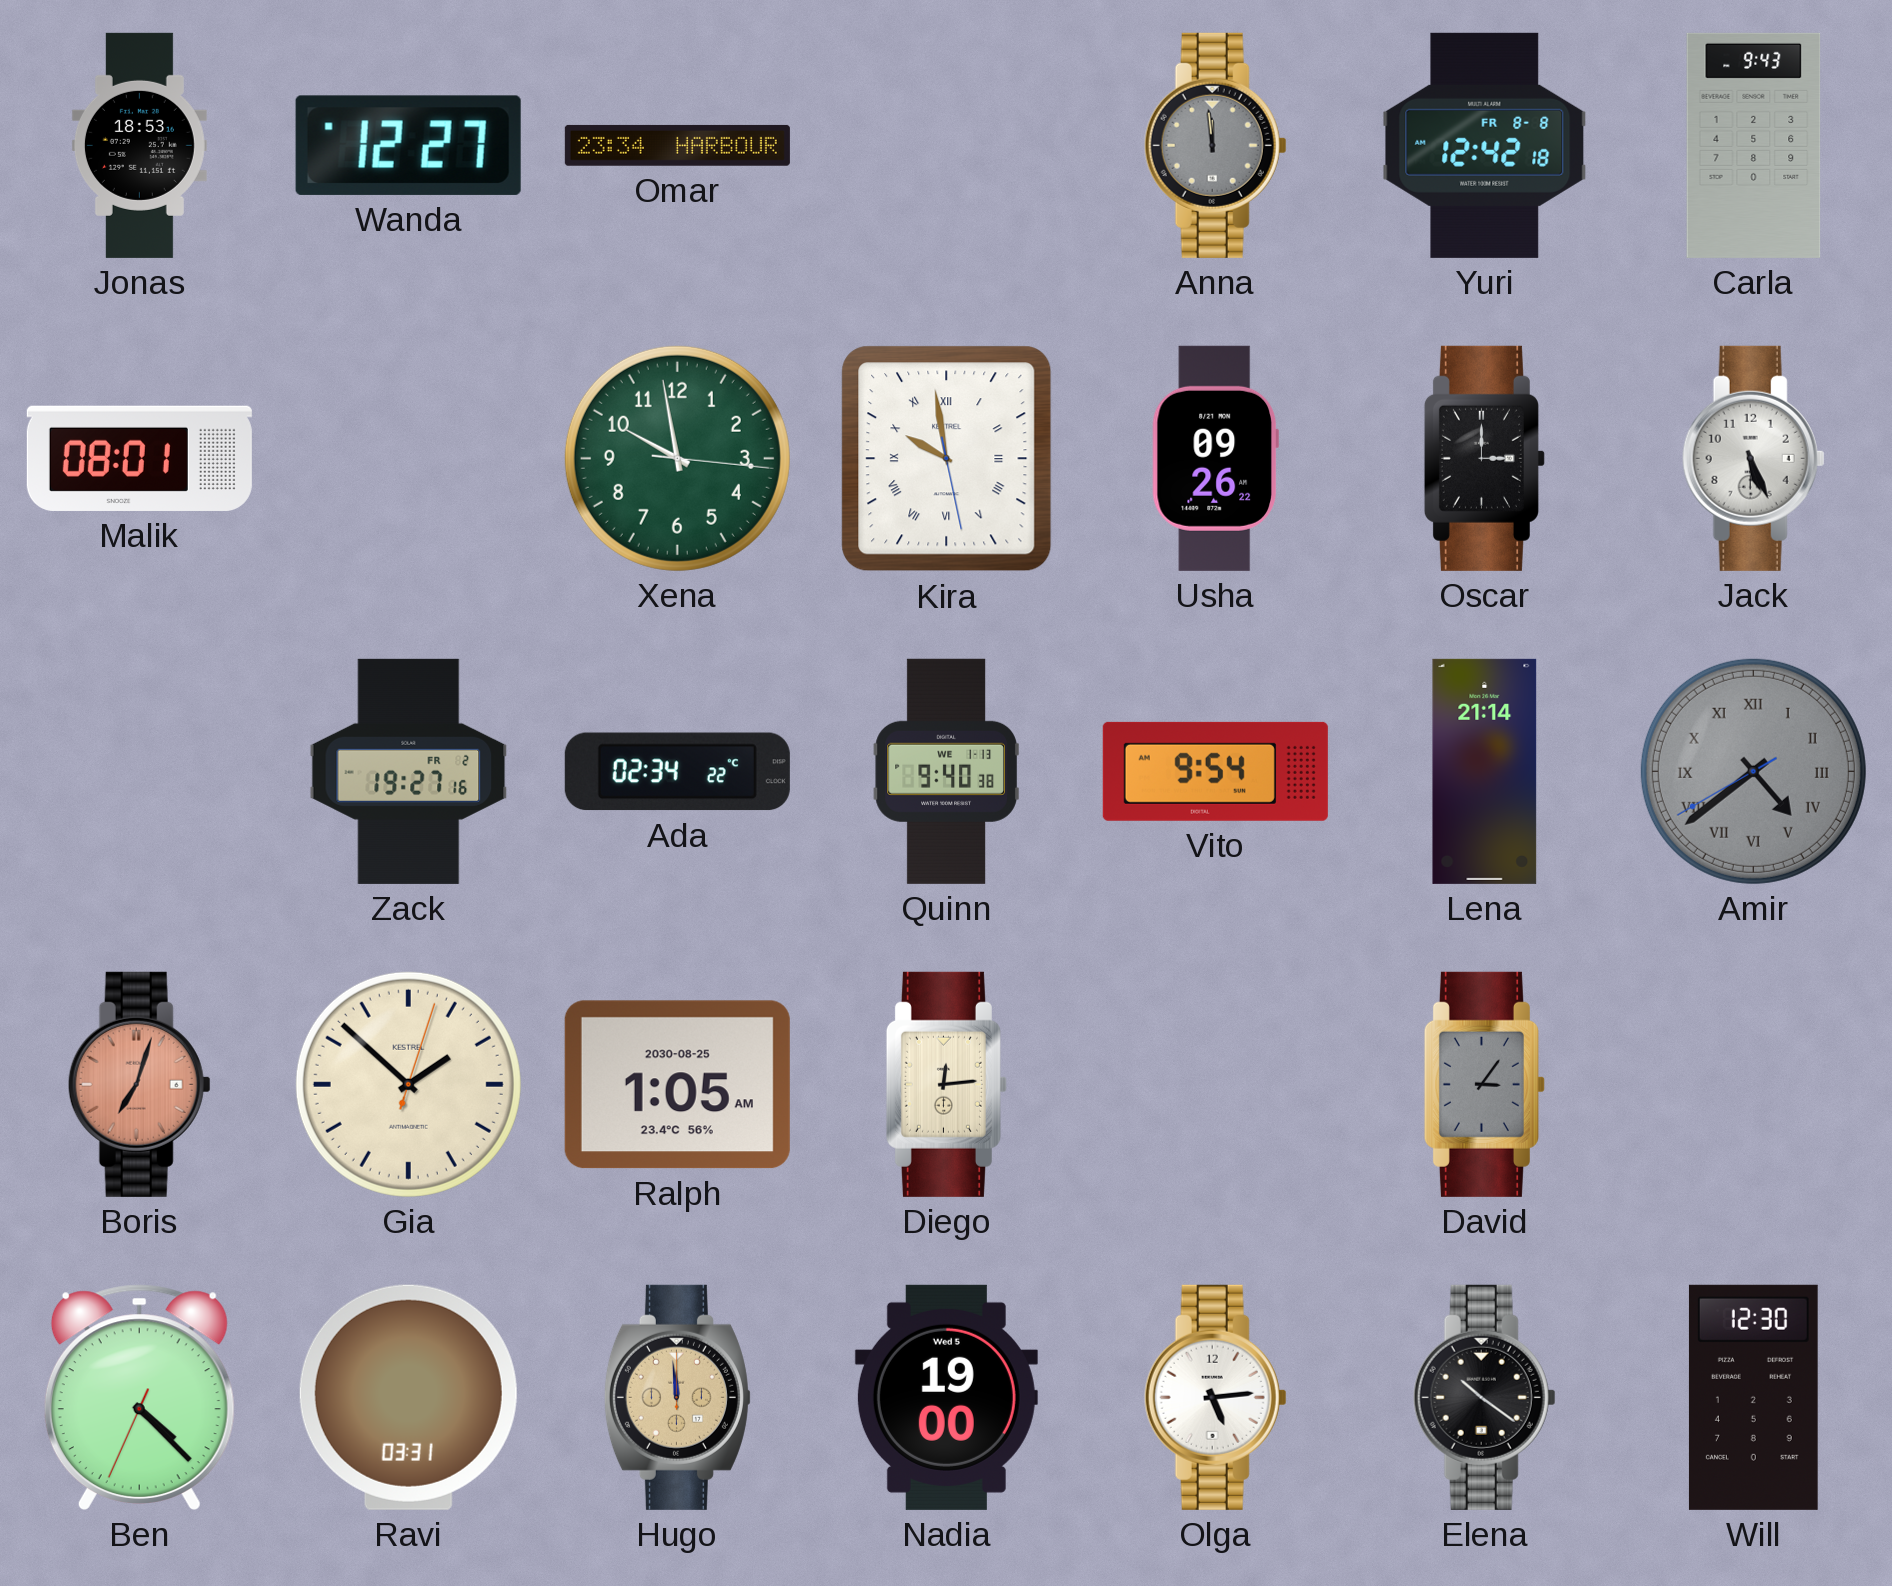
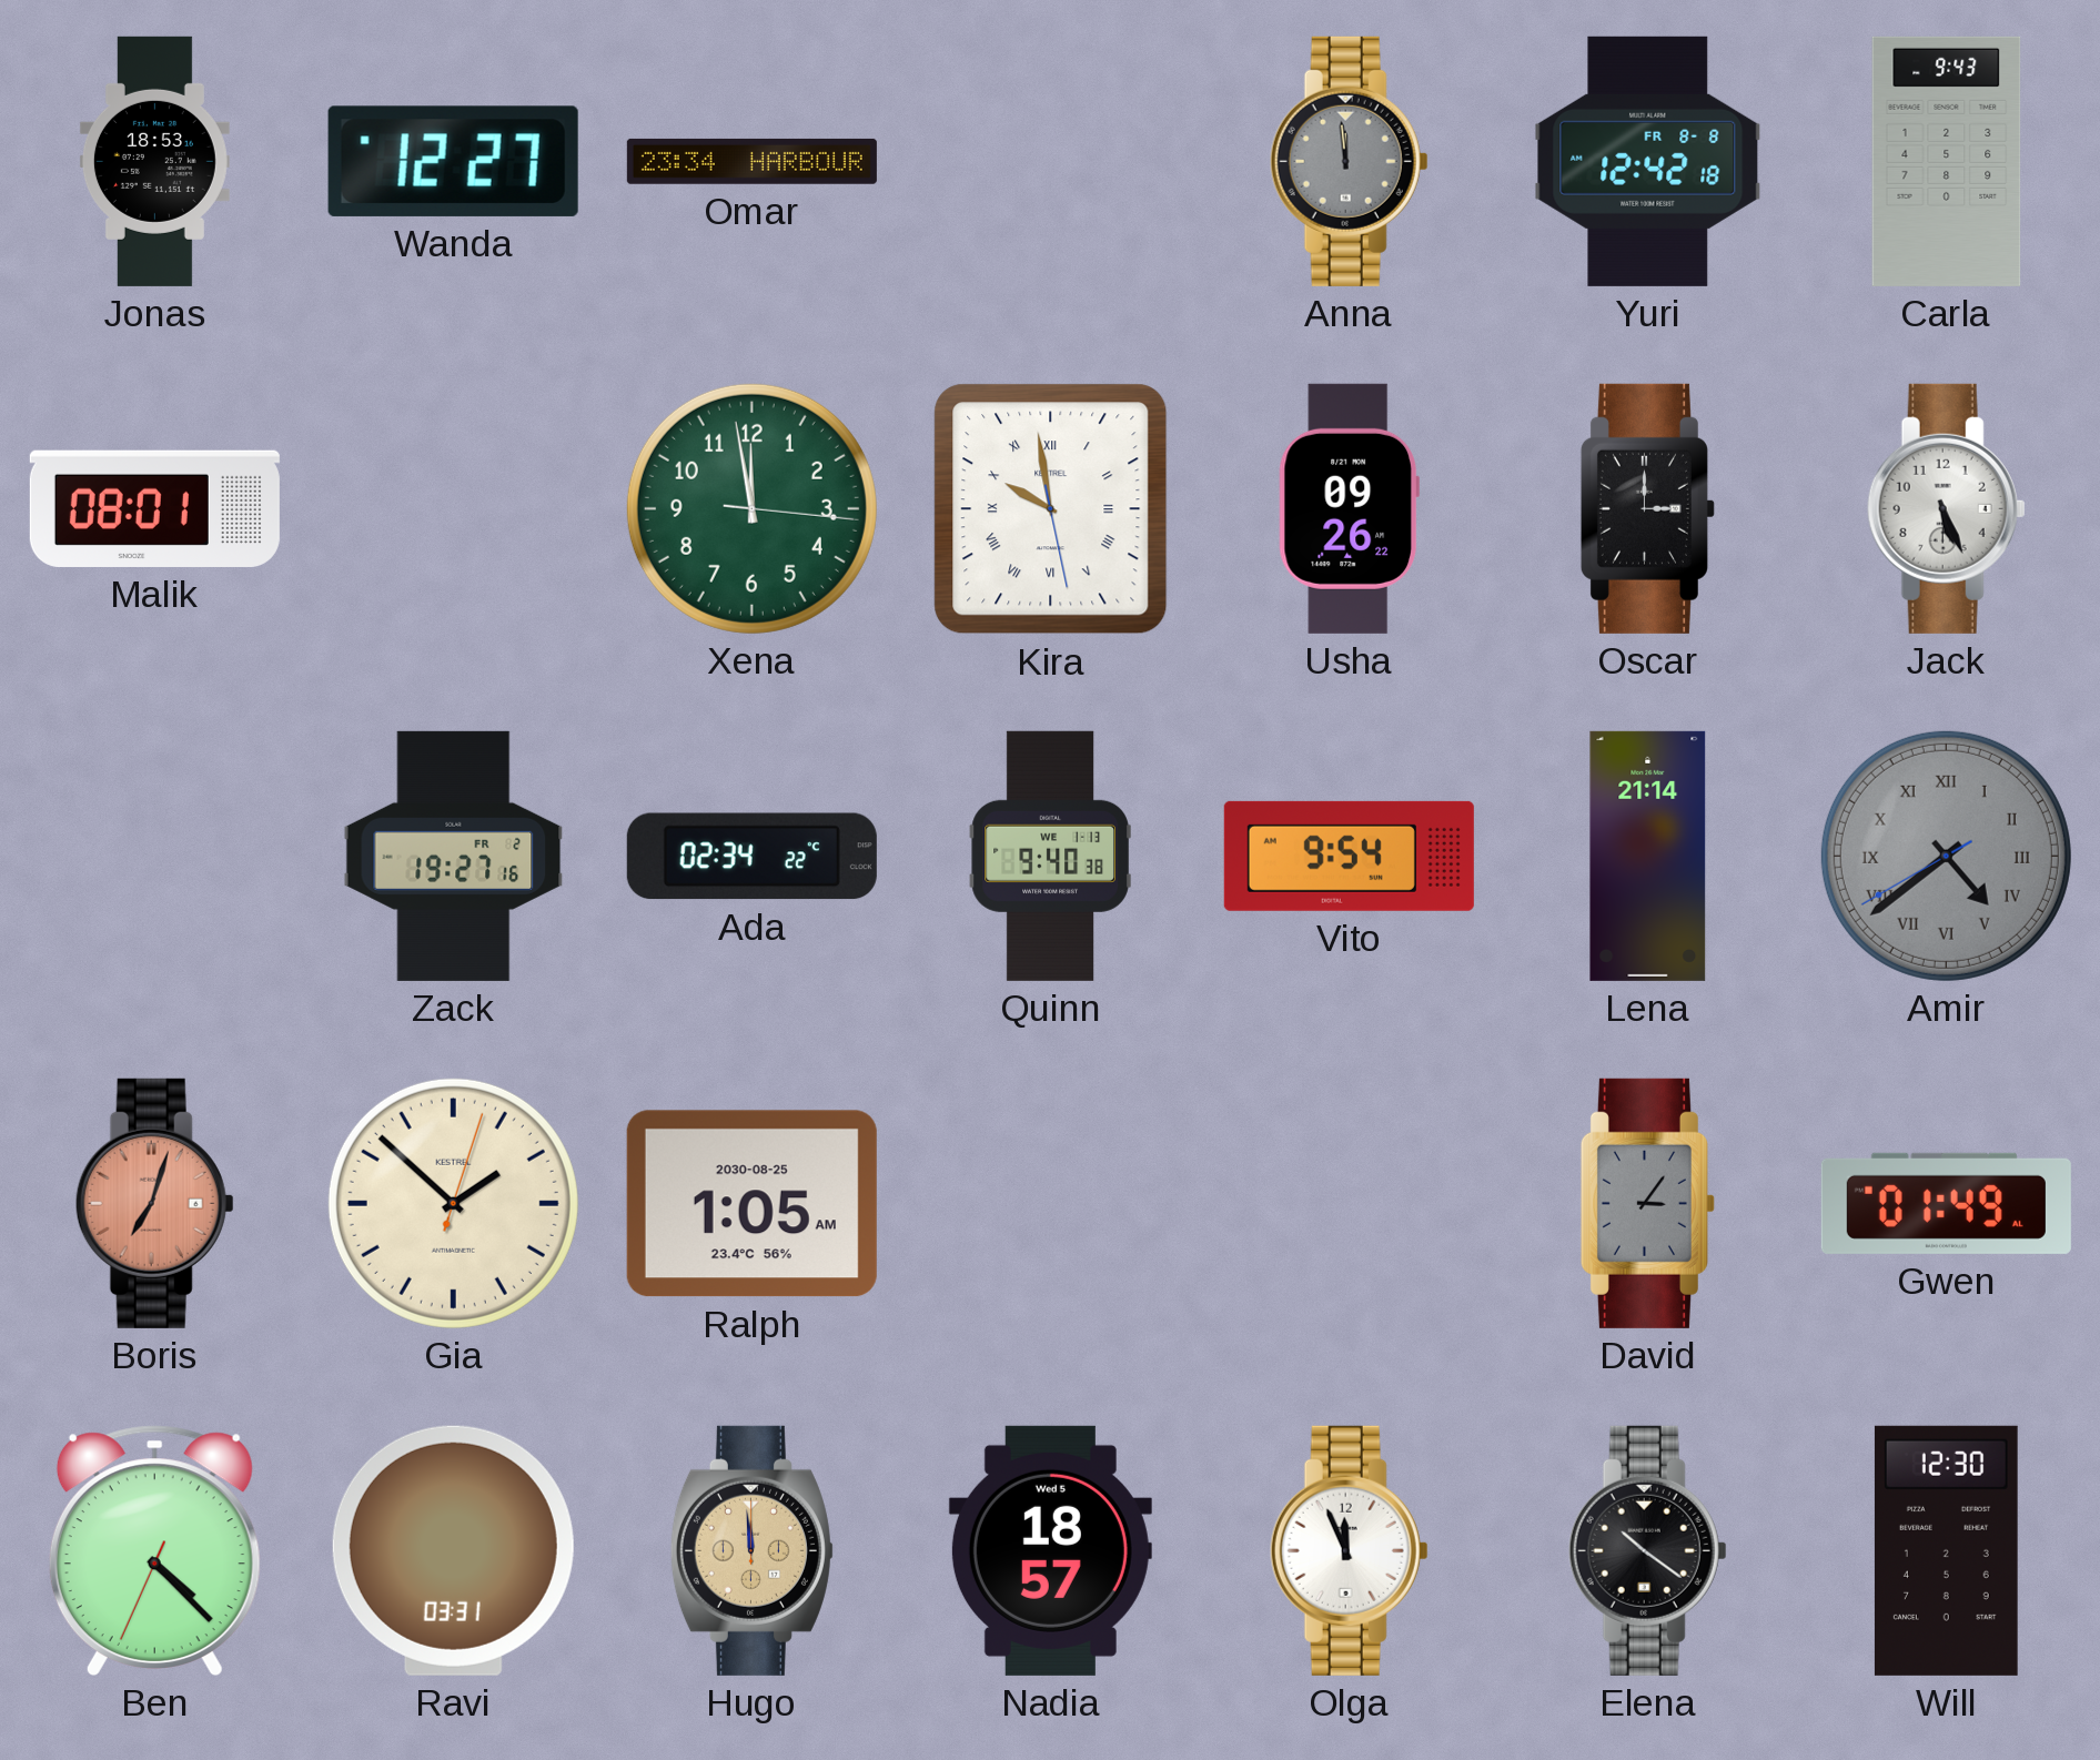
Xena: 9:58 -> 11:58
Diego: 12:14 -> none
Gwen: none -> 01:49
Nadia: 19:00 -> 18:57
Olga: 5:14 -> 11:56
